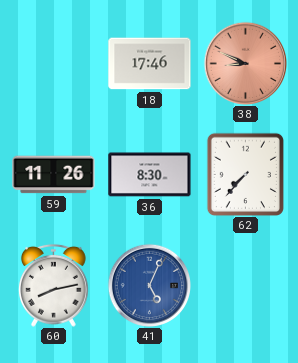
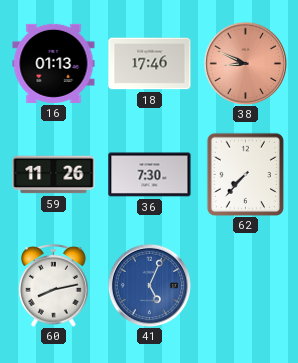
16: none -> 01:13
36: 8:30 -> 7:30
